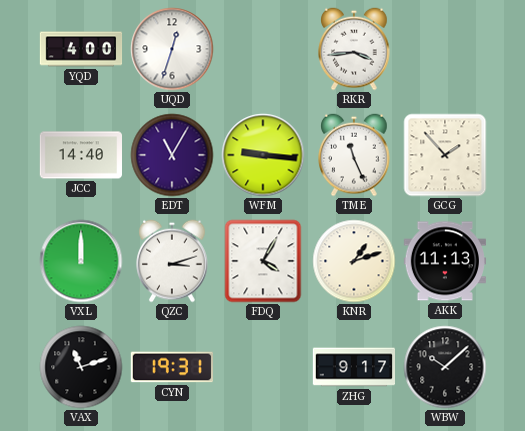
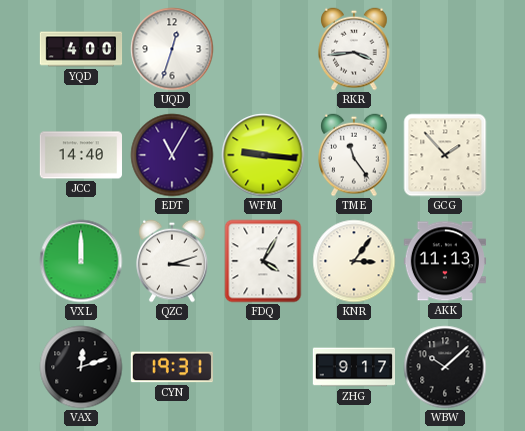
TME: 11:26 -> 11:24
KNR: 1:12 -> 3:06
VAX: 11:12 -> 12:12
